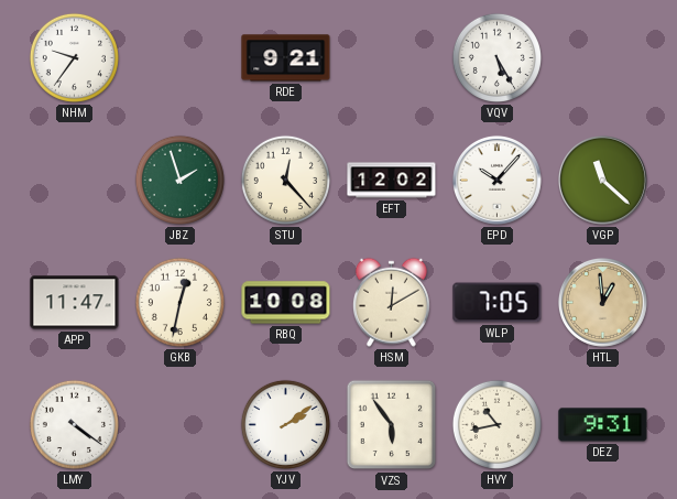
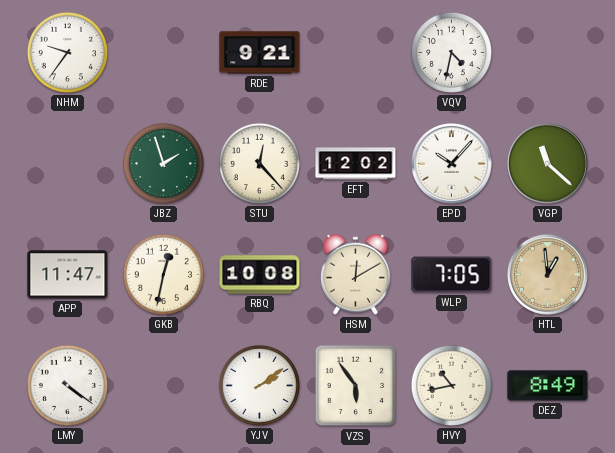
VQV: 5:25 -> 4:32
DEZ: 9:31 -> 8:49
